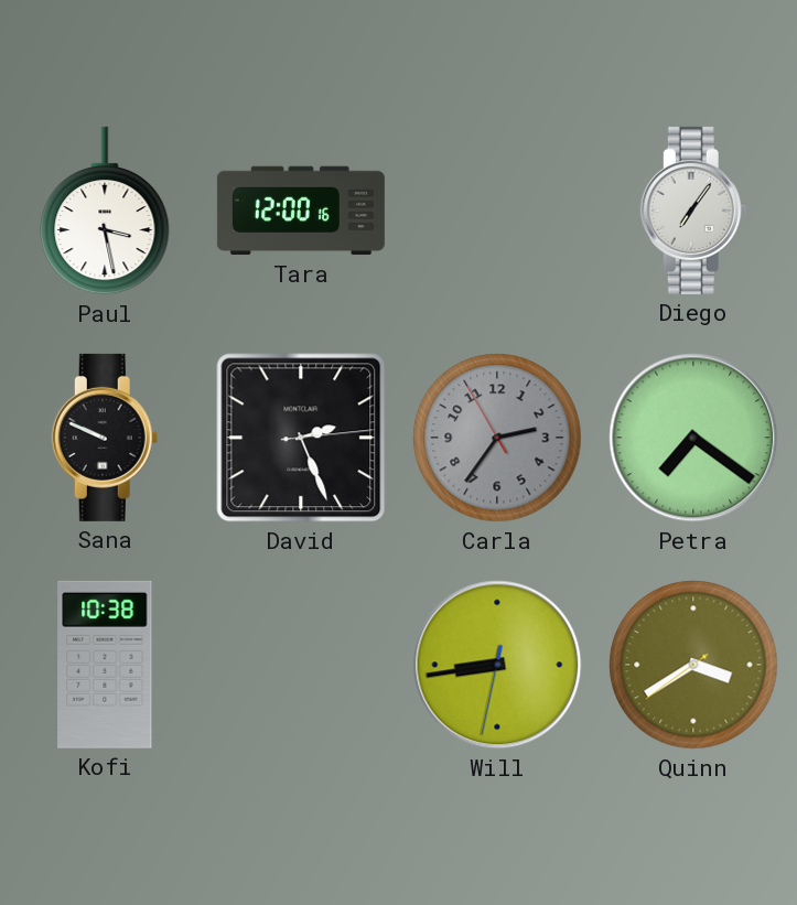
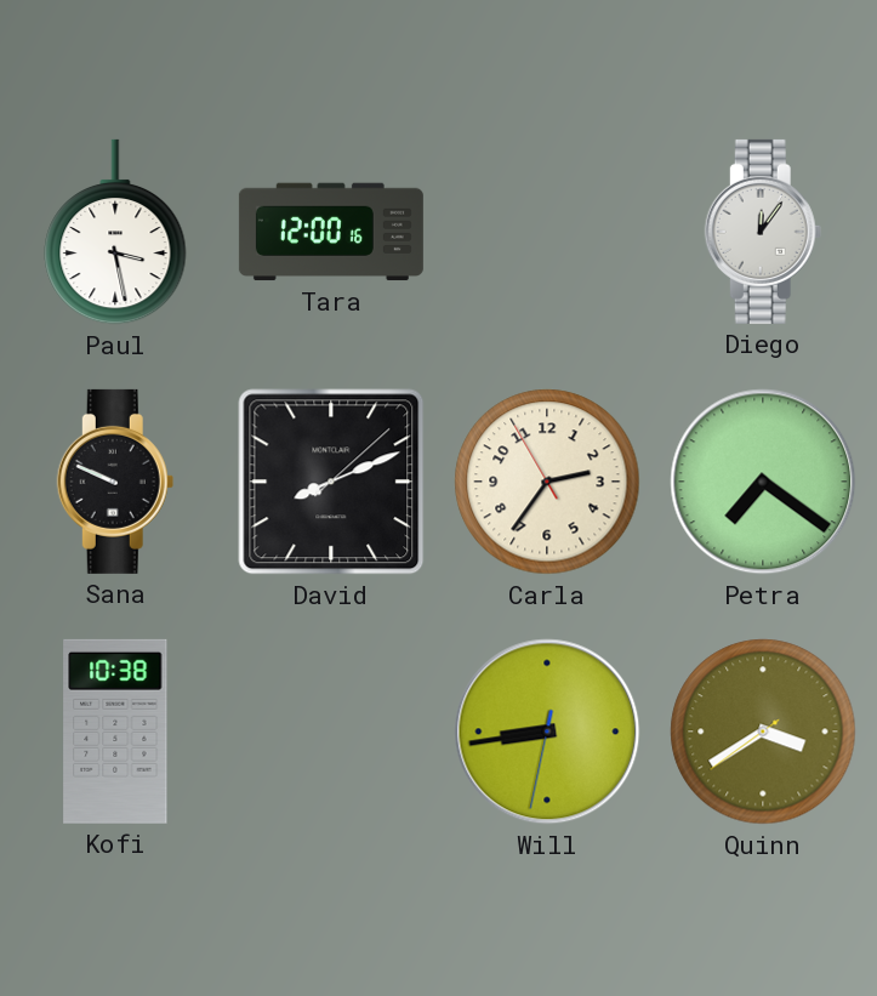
Diego: 7:06 -> 12:06
David: 2:26 -> 8:11
Carla dial: grey -> cream
